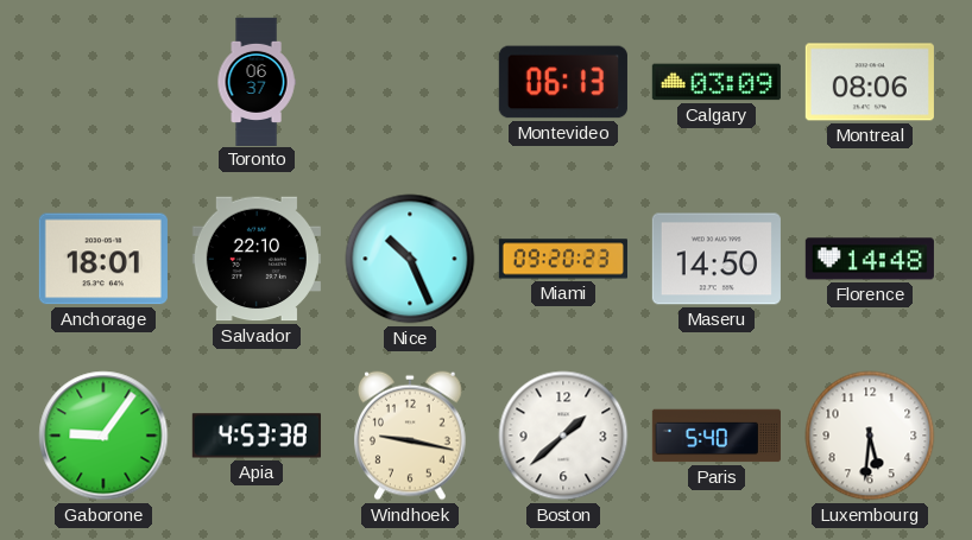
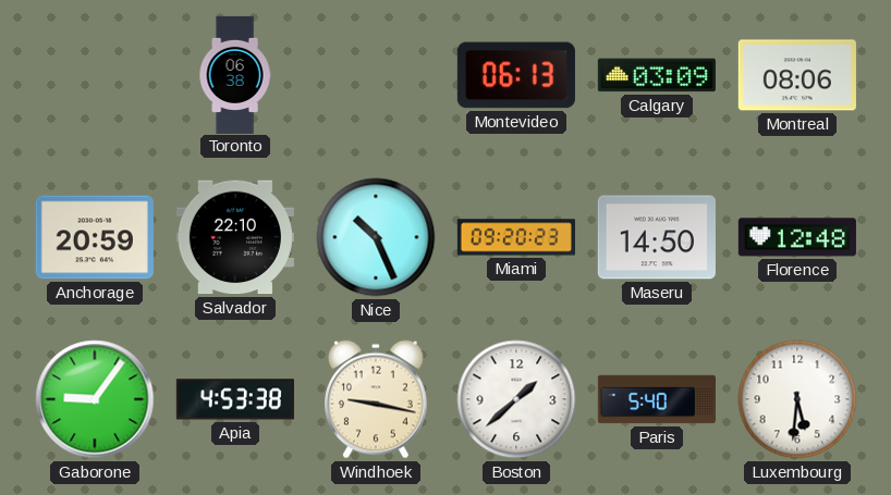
Toronto: 06:37 -> 06:38
Anchorage: 18:01 -> 20:59
Florence: 14:48 -> 12:48
